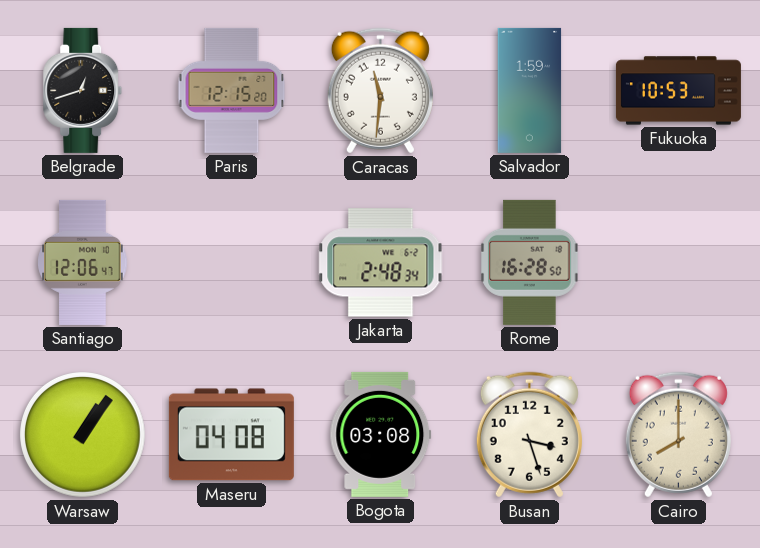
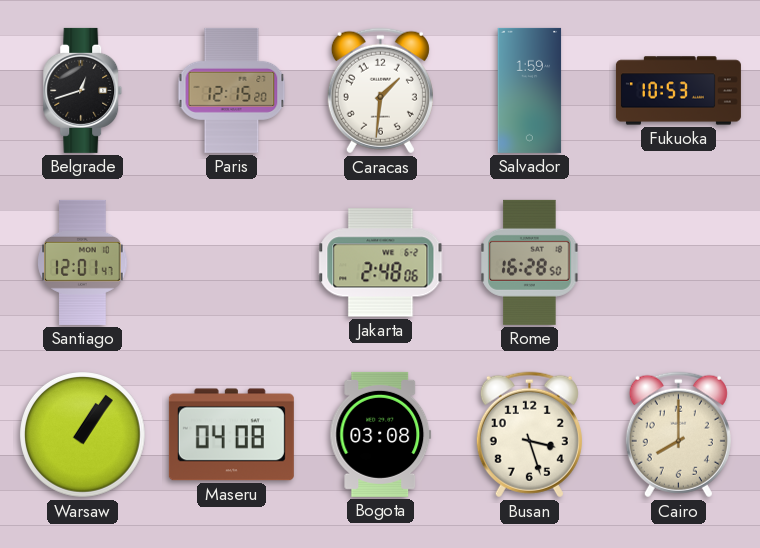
Caracas: 11:31 -> 1:31
Santiago: 12:06 -> 12:01
Jakarta: 2:48:34 -> 2:48:06
